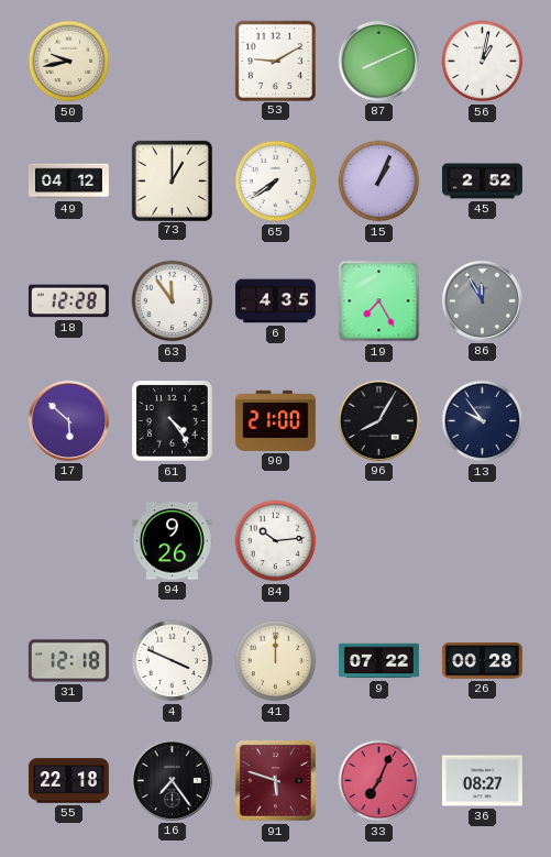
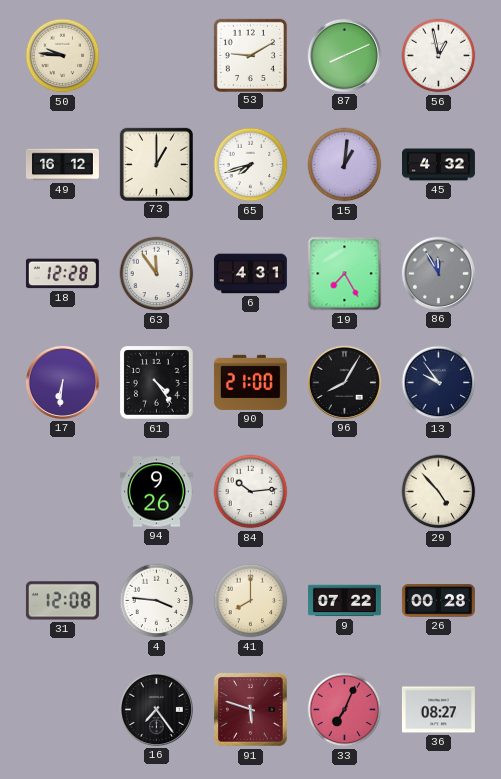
50: 9:43 -> 9:46
56: 1:02 -> 12:58
49: 04:12 -> 16:12
65: 7:39 -> 7:42
15: 1:04 -> 1:01
45: 2:52 -> 4:32
6: 4:35 -> 4:31
17: 5:52 -> 6:31
29: none -> 4:53
31: 12:18 -> 12:08
4: 3:49 -> 3:46
41: 12:00 -> 8:00
55: 22:18 -> none
